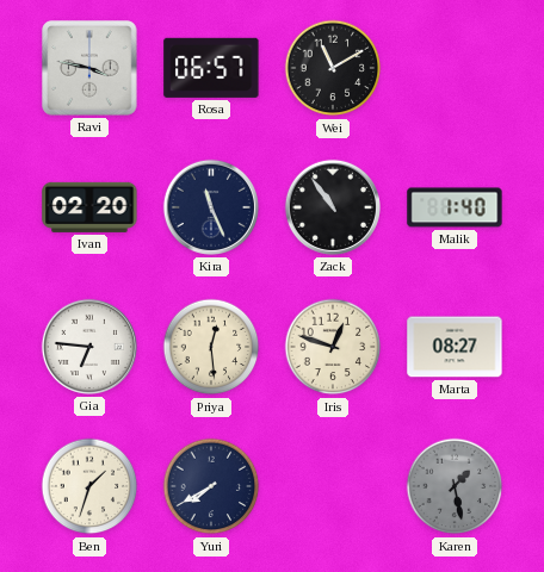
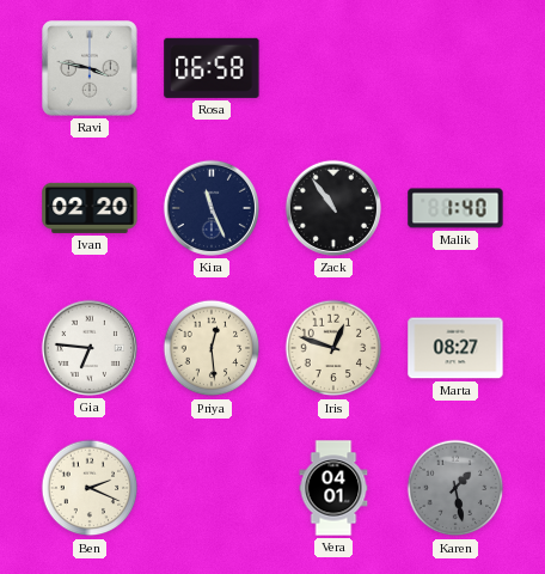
Rosa: 06:57 -> 06:58
Wei: 11:10 -> none
Ben: 1:33 -> 2:19
Yuri: 7:40 -> none
Vera: none -> 04:01
